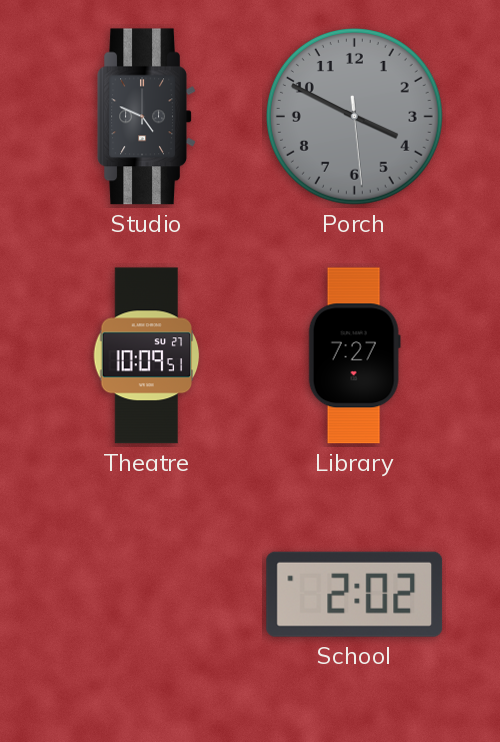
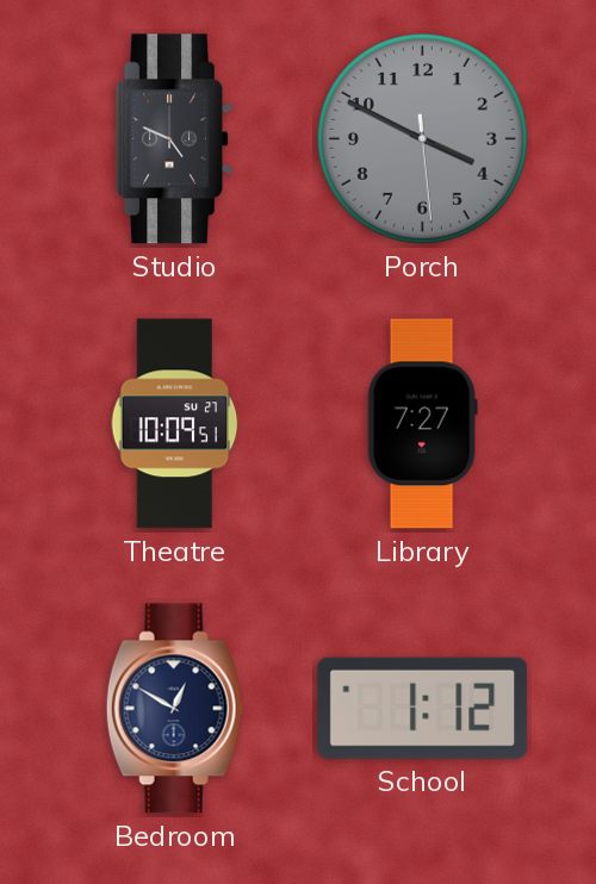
Bedroom: none -> 12:50
School: 2:02 -> 1:12
